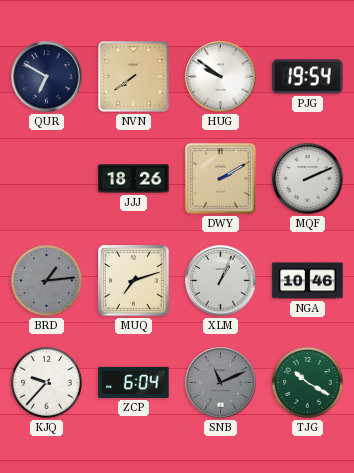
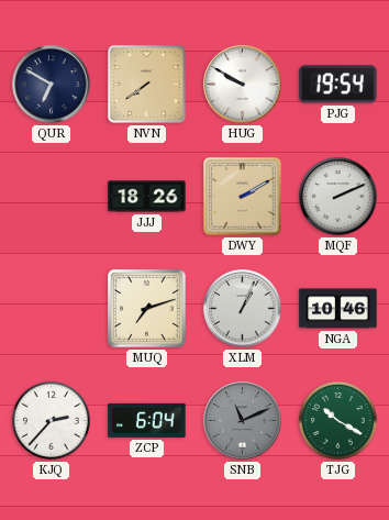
HUG: 9:51 -> 9:50
BRD: 1:14 -> none
KJQ: 9:37 -> 2:37
